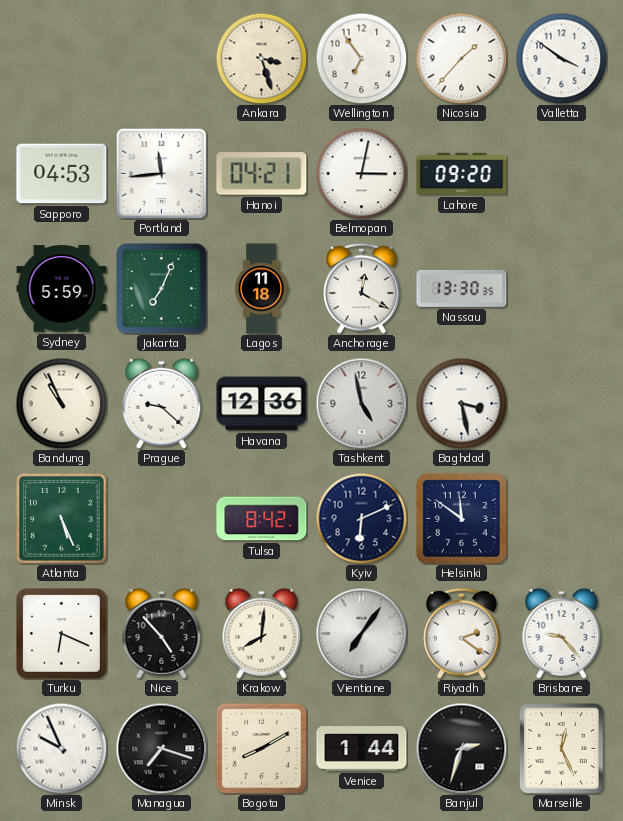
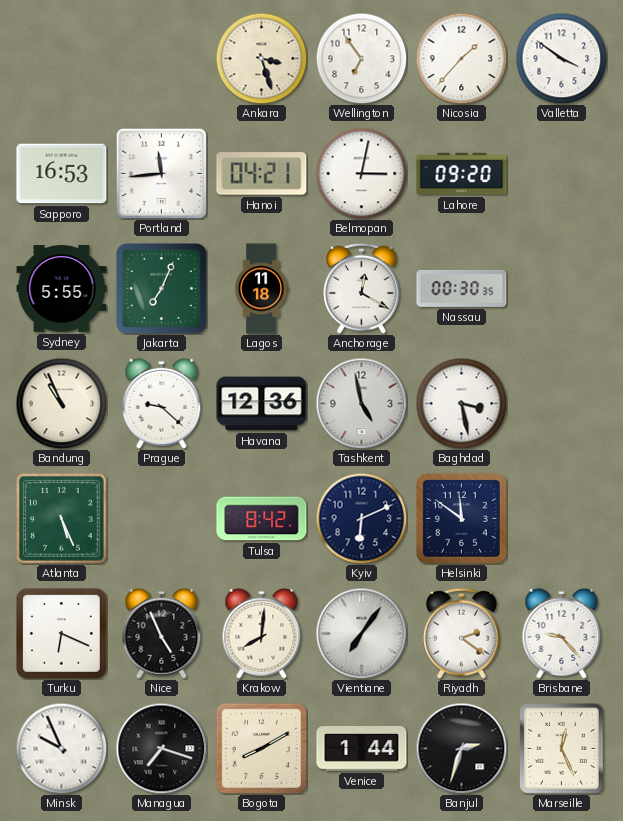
Sapporo: 04:53 -> 16:53
Sydney: 5:59 -> 5:55
Nassau: 13:30 -> 00:30
Nice: 4:53 -> 4:56
